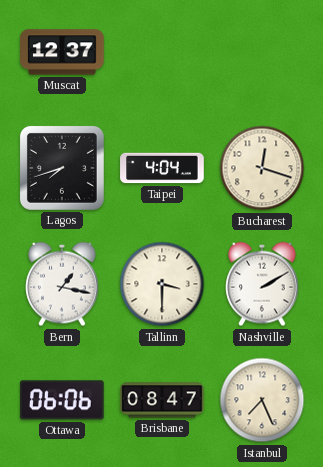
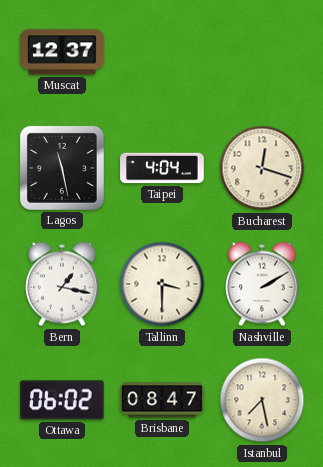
Lagos: 7:42 -> 11:28
Ottawa: 06:06 -> 06:02
Istanbul: 7:26 -> 7:28
